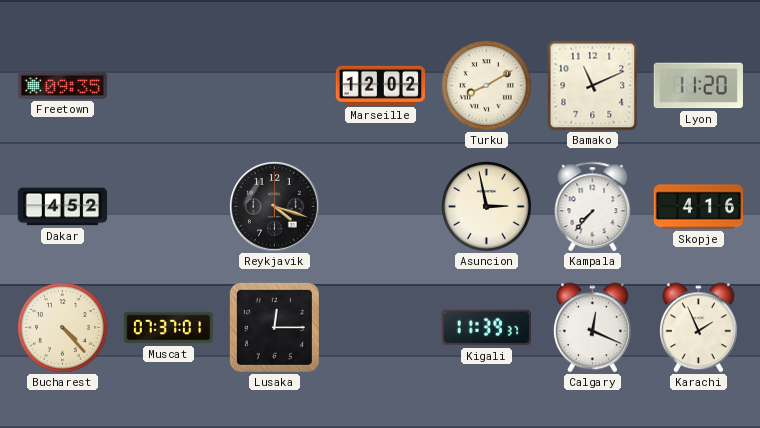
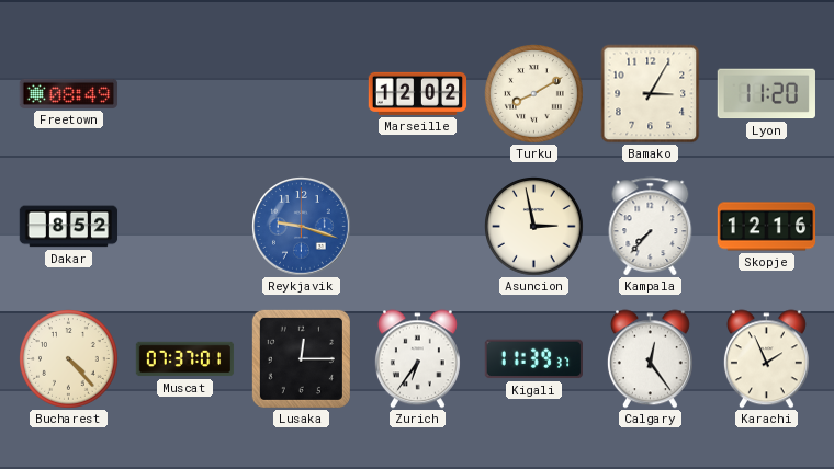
Freetown: 09:35 -> 08:49
Bamako: 11:11 -> 3:05
Dakar: 4:52 -> 8:52
Reykjavik: 4:18 -> 9:18
Reykjavik dial: black -> blue
Skopje: 4:16 -> 12:16
Zurich: none -> 6:36
Calgary: 12:19 -> 12:24
